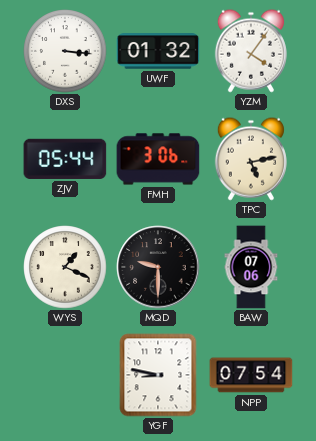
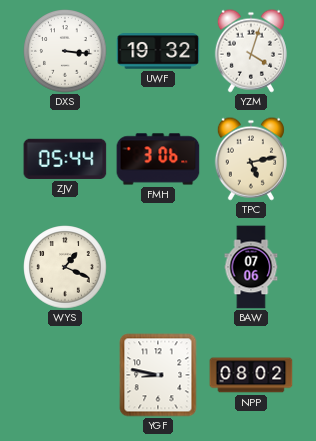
UWF: 01:32 -> 19:32
YZM: 4:06 -> 4:03
MQD: 9:30 -> none
NPP: 07:54 -> 08:02
